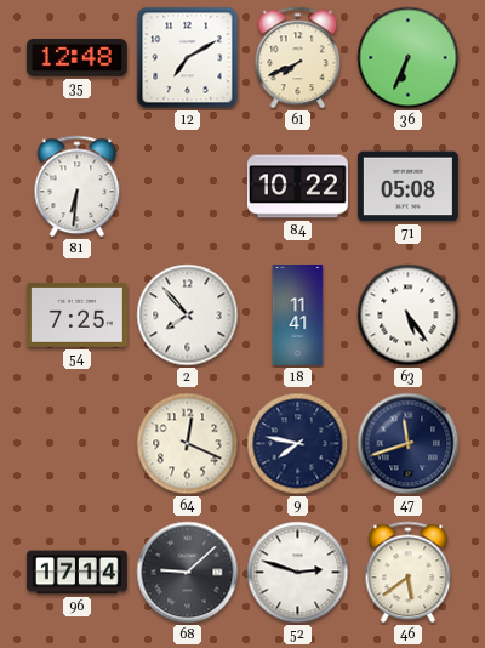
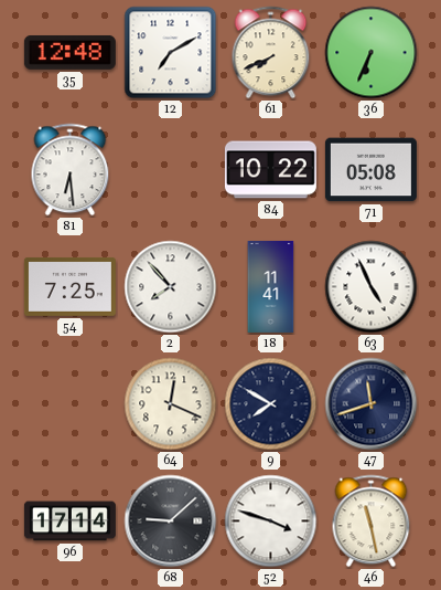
81: 6:31 -> 6:29
63: 5:24 -> 4:56
9: 7:47 -> 7:50
52: 2:48 -> 3:48
46: 5:39 -> 11:28
